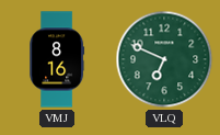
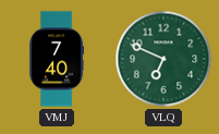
VMJ: 8:16 -> 7:40
